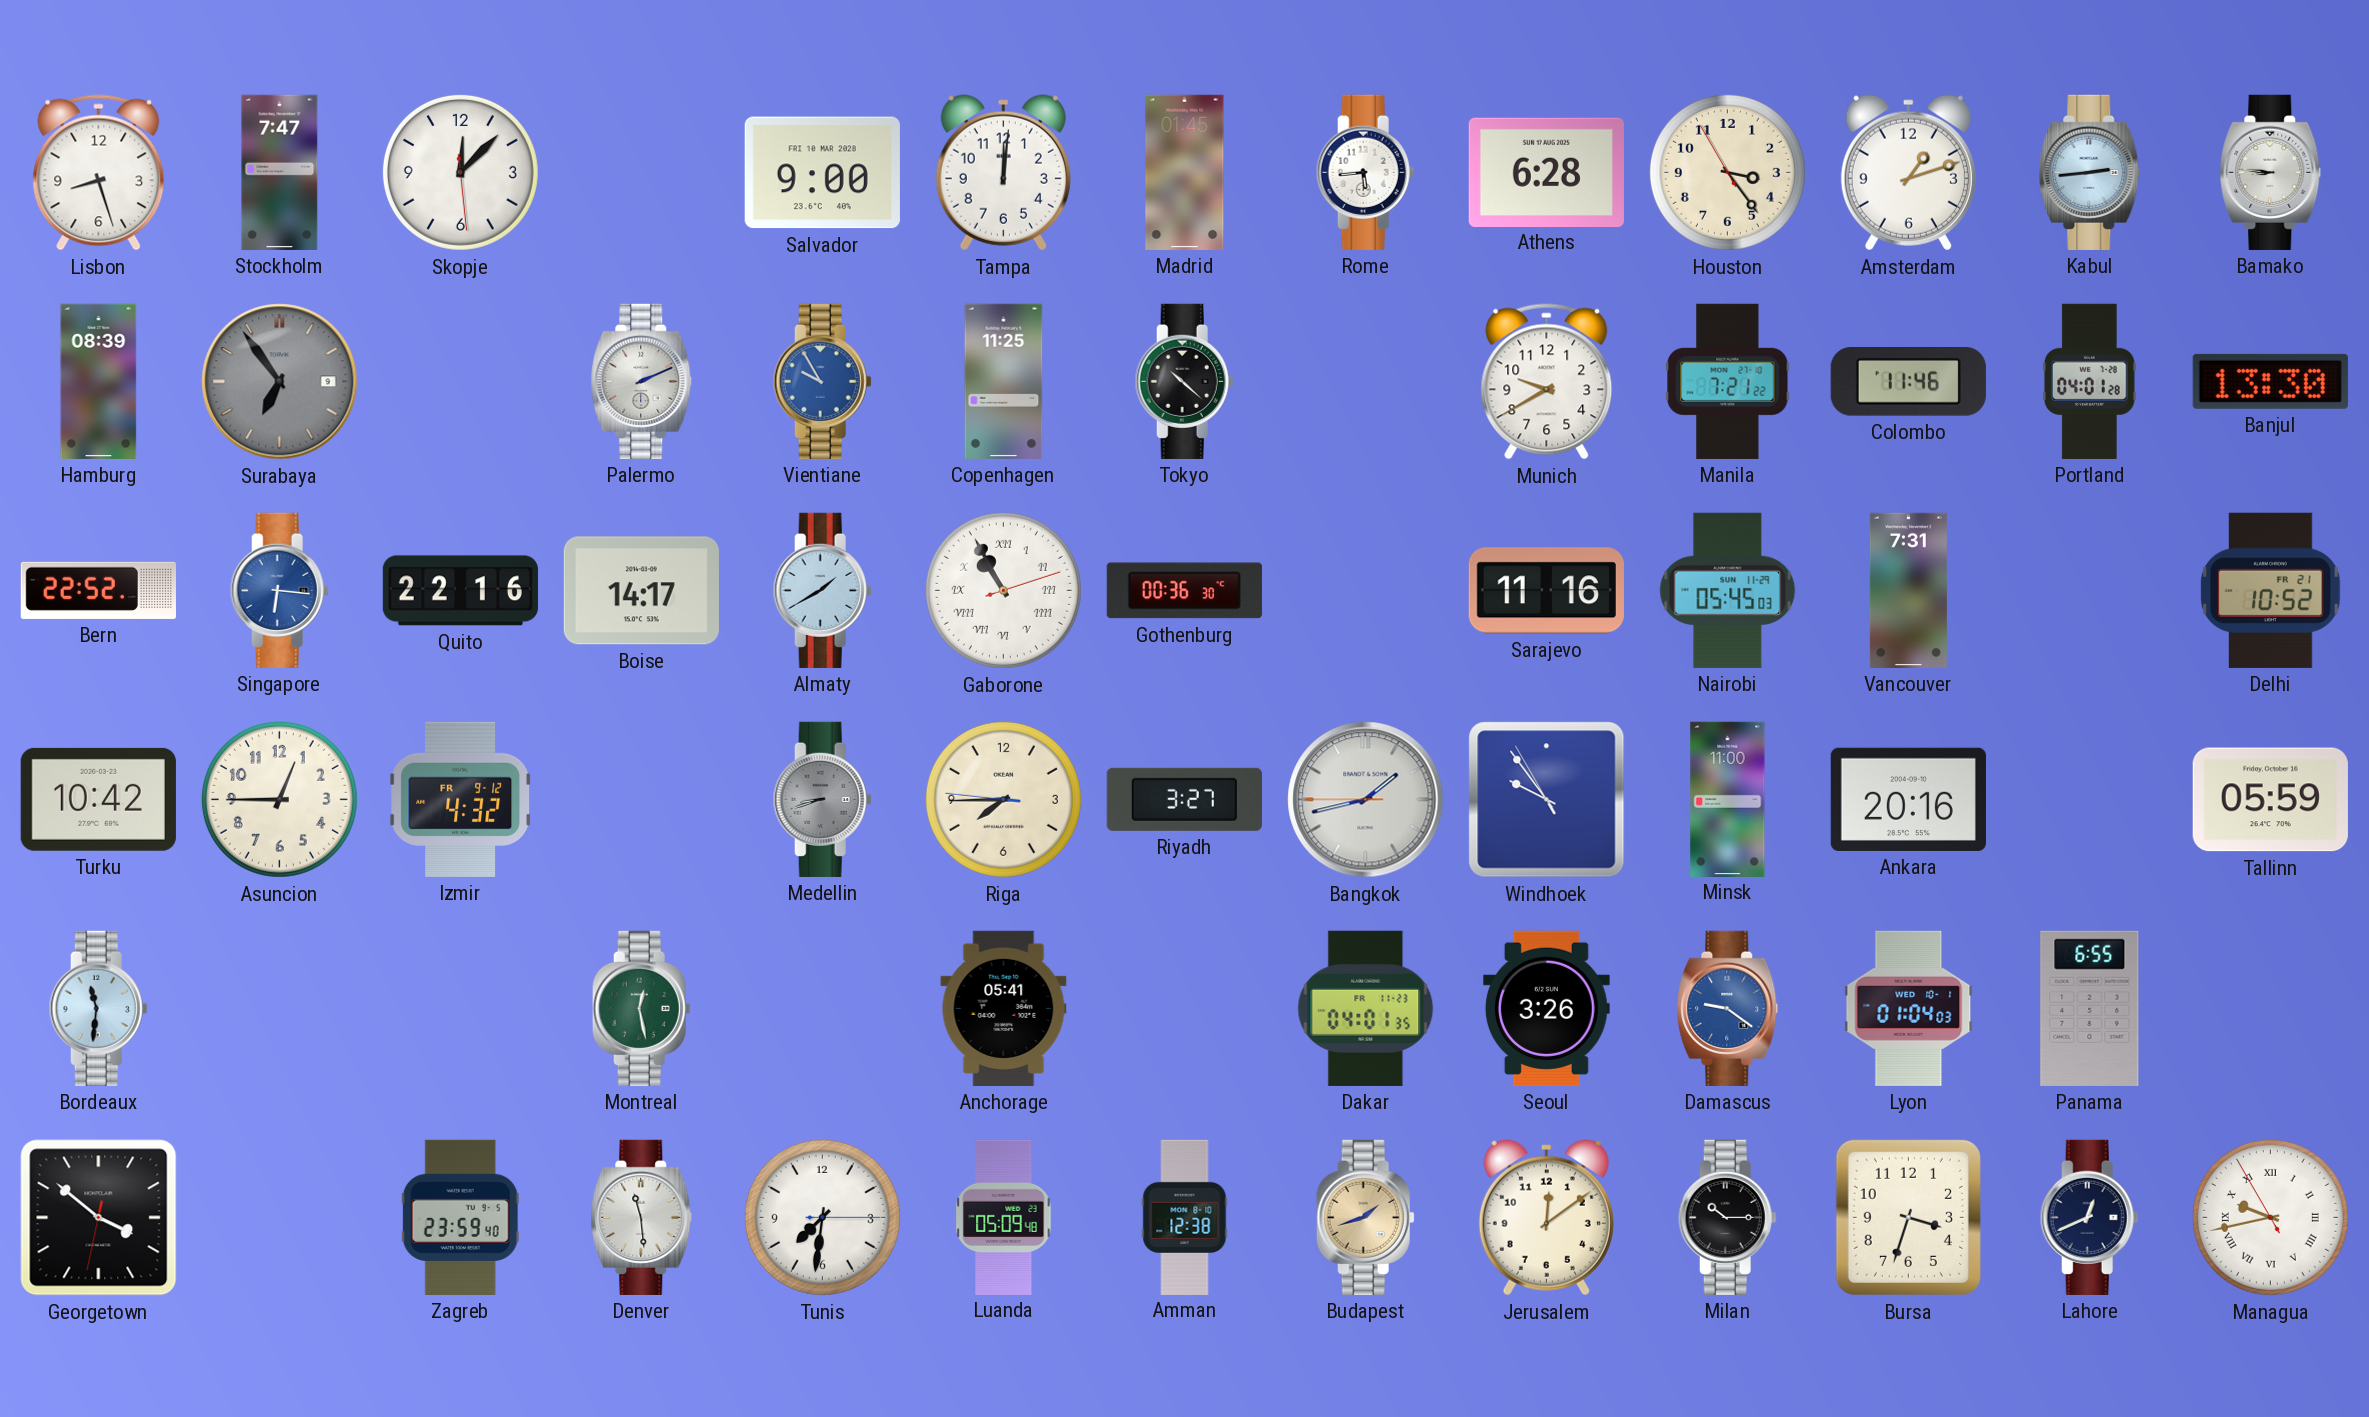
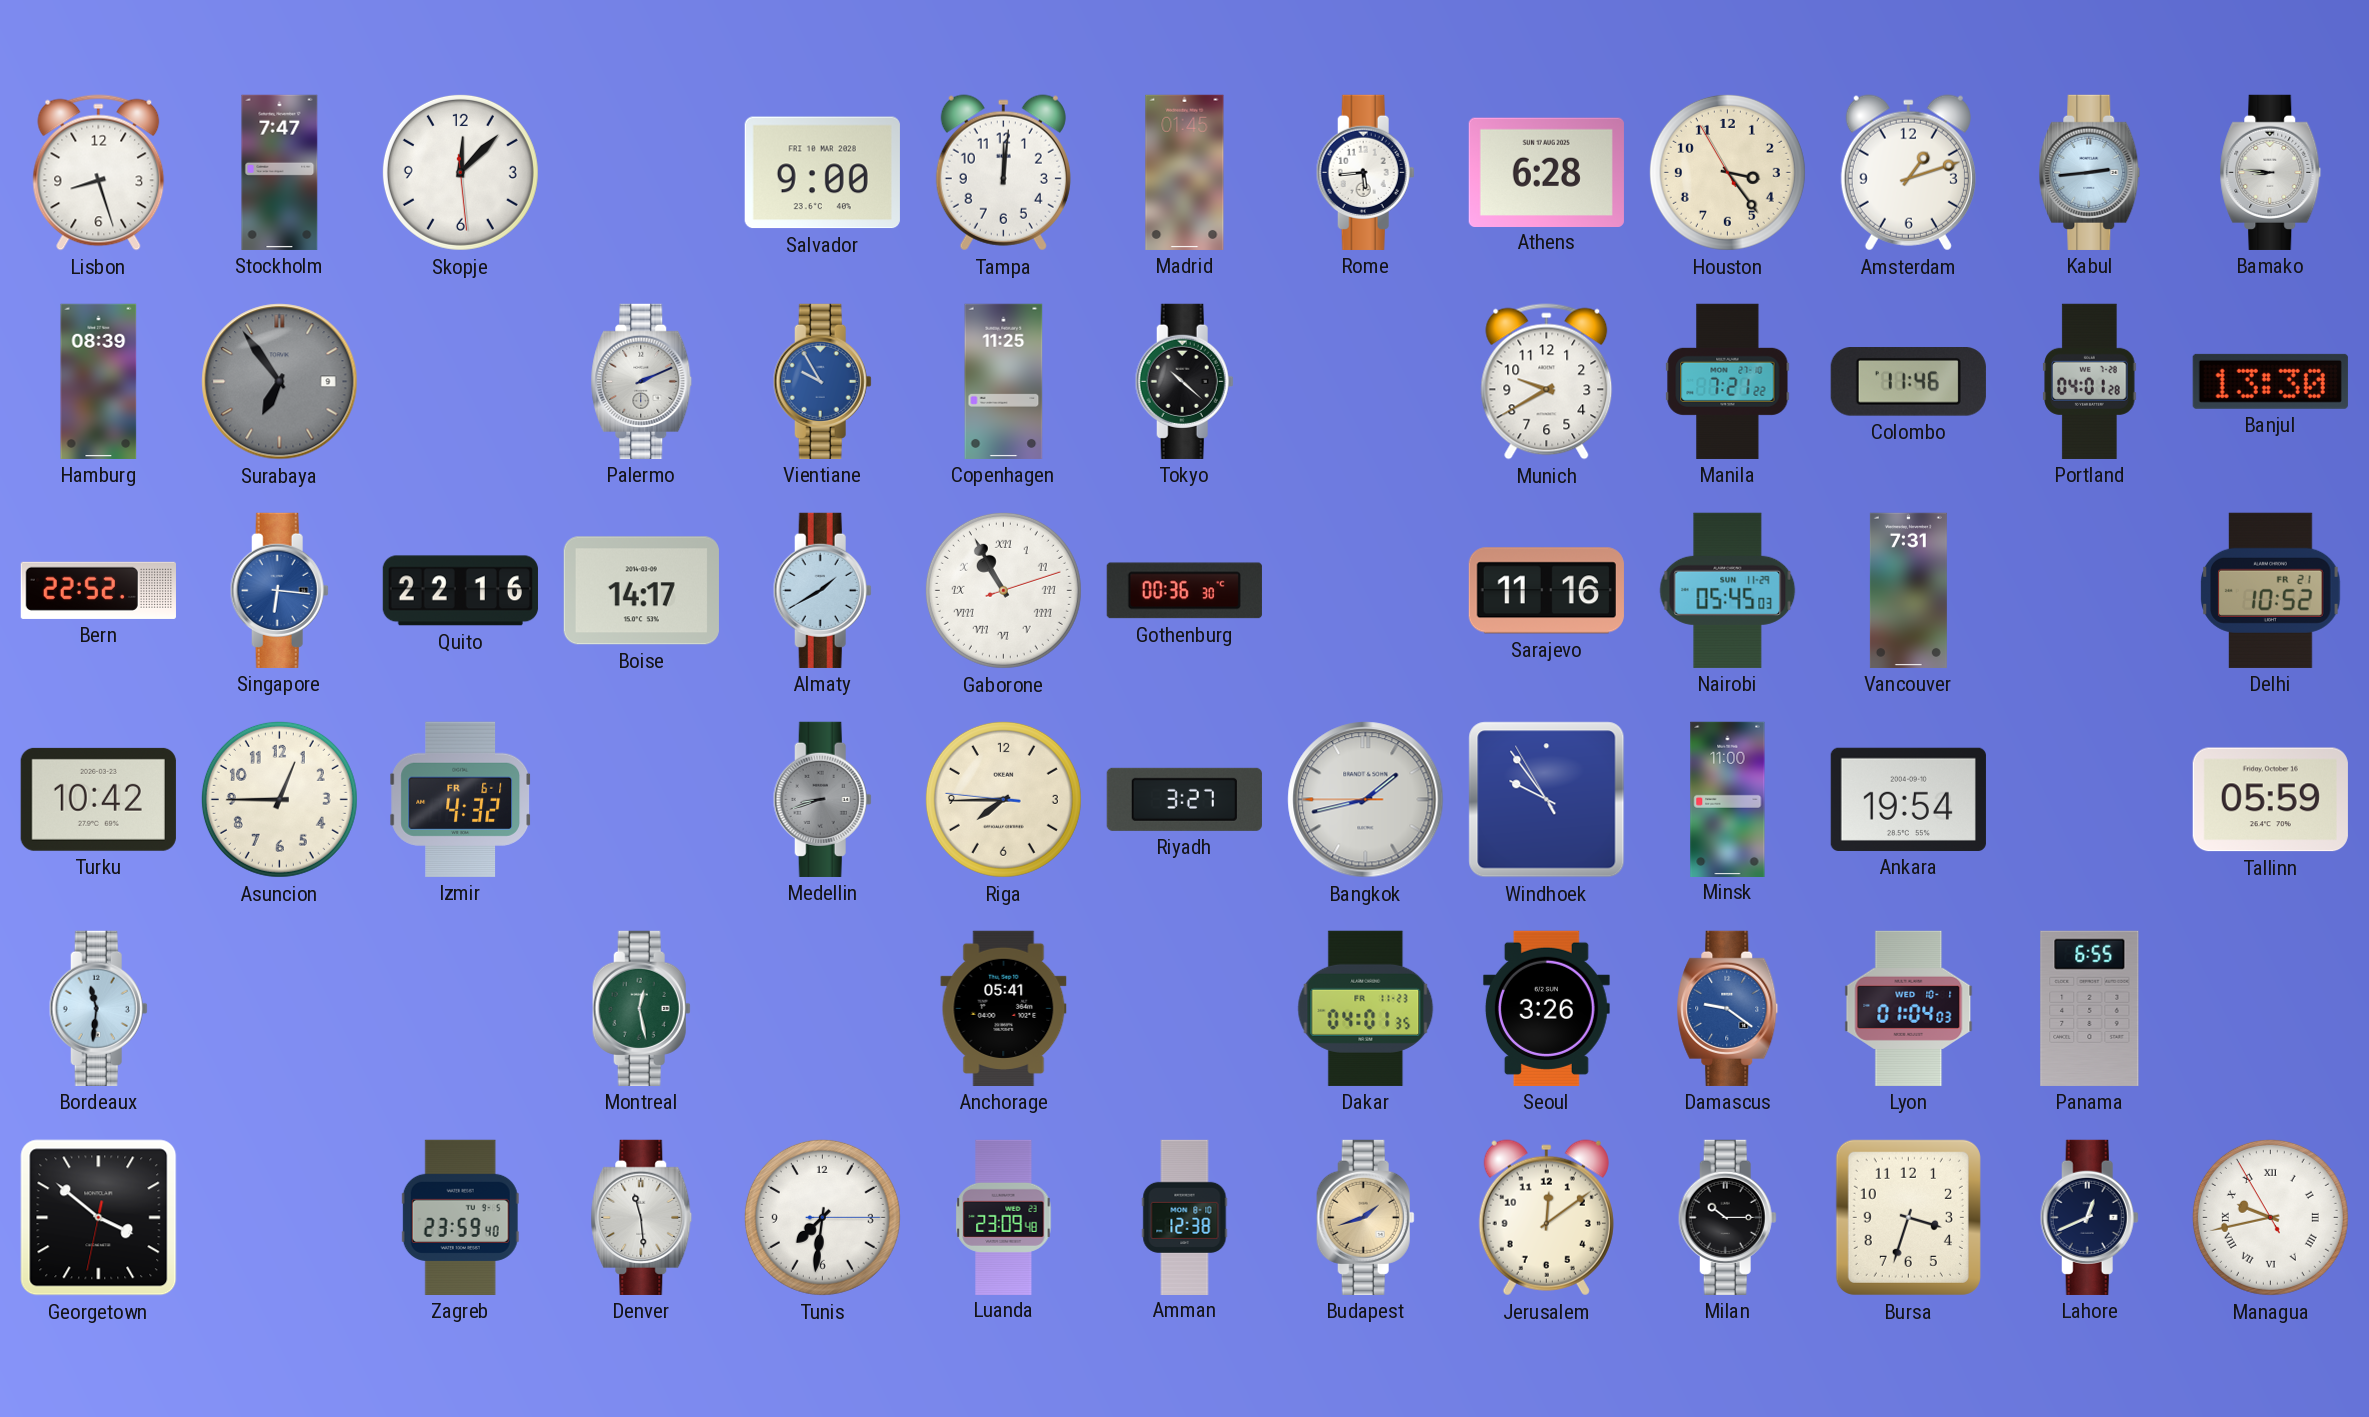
Izmir date: FR 9-12 -> FR 6-1
Ankara: 20:16 -> 19:54
Luanda: 05:09 -> 23:09
